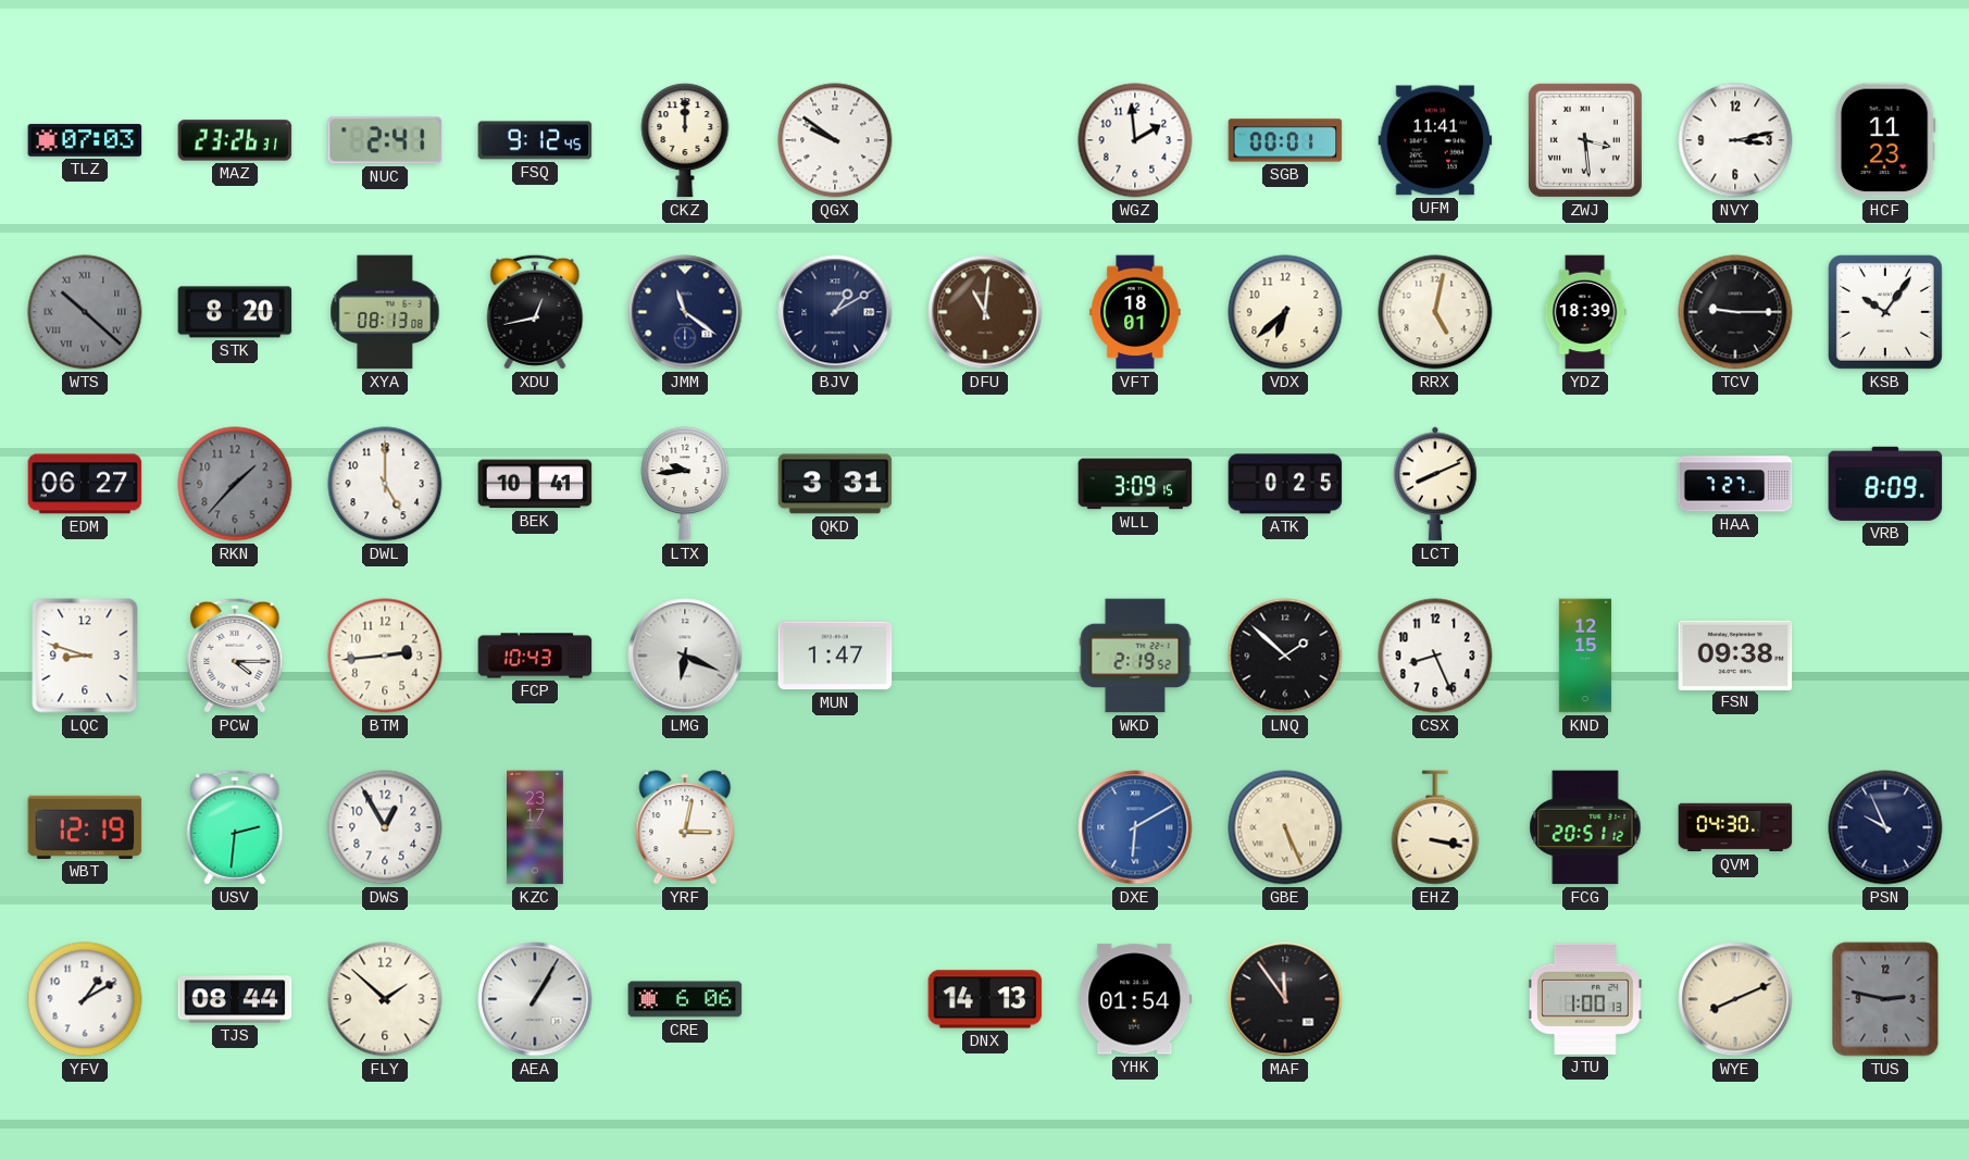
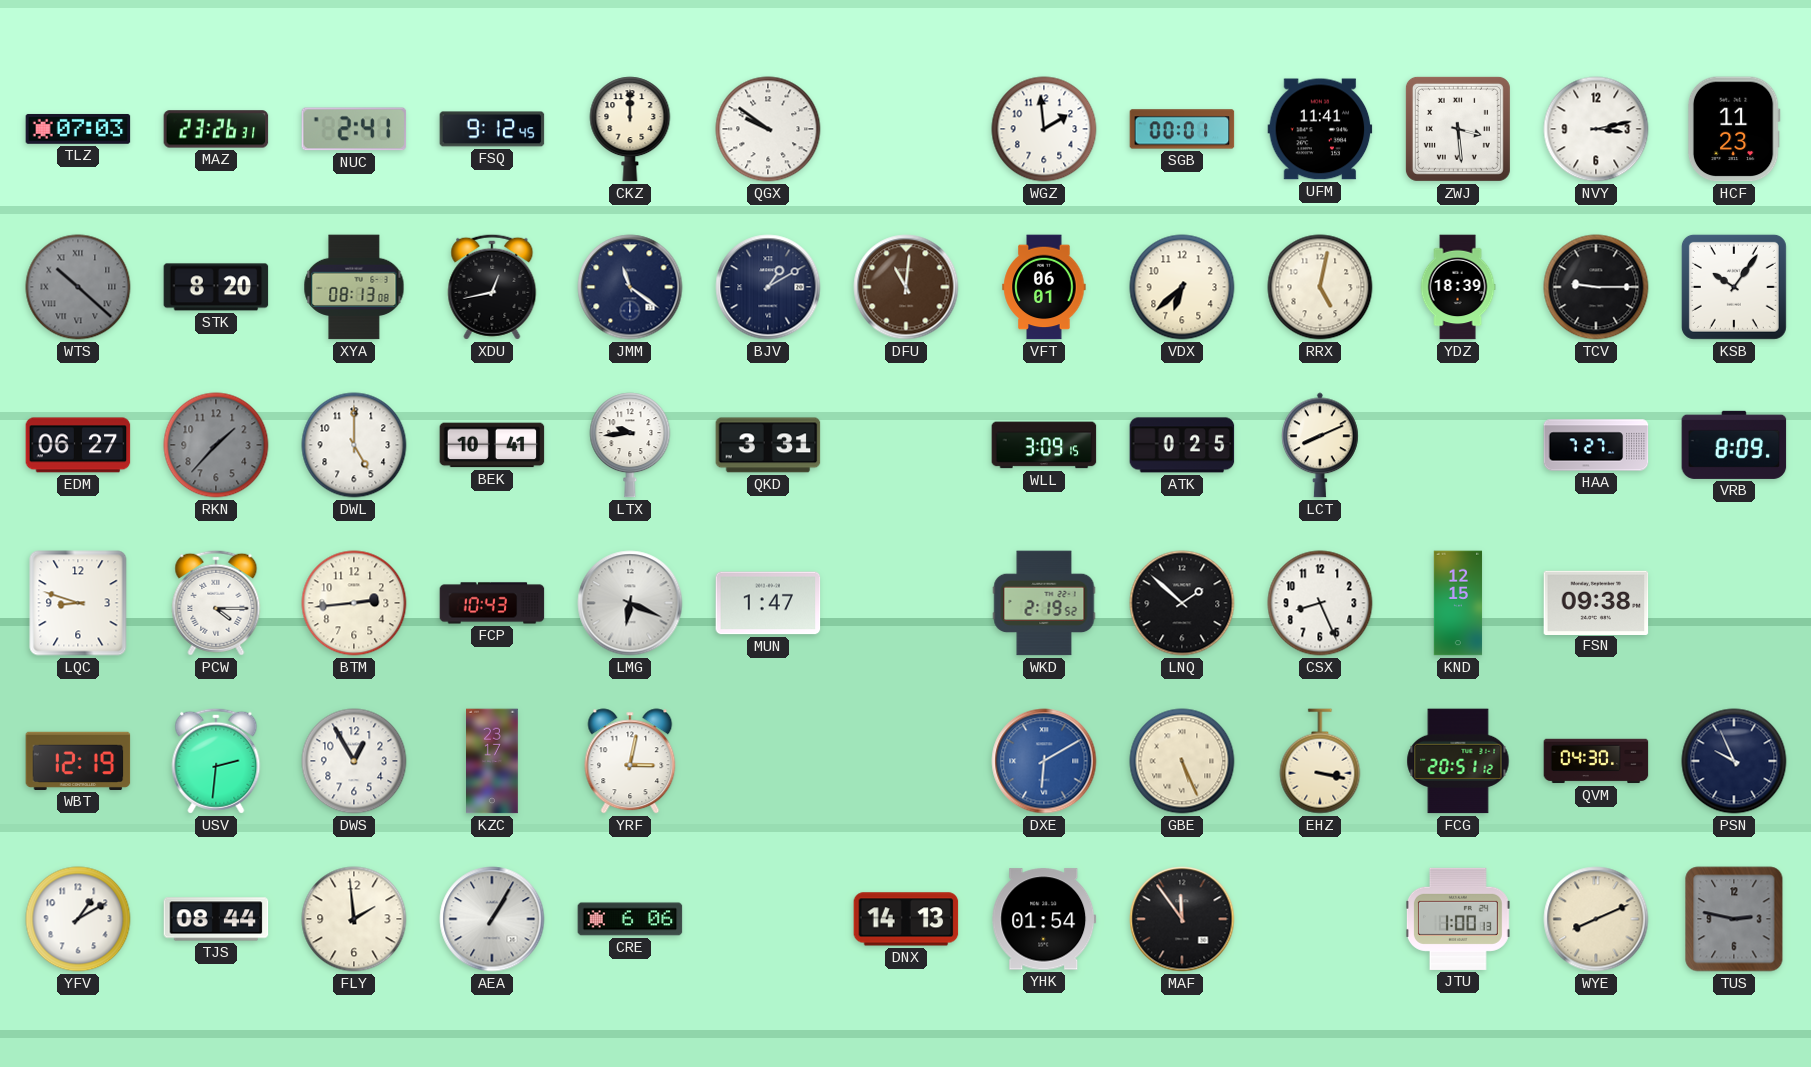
VFT: 18:01 -> 06:01
FLY: 1:52 -> 1:59
